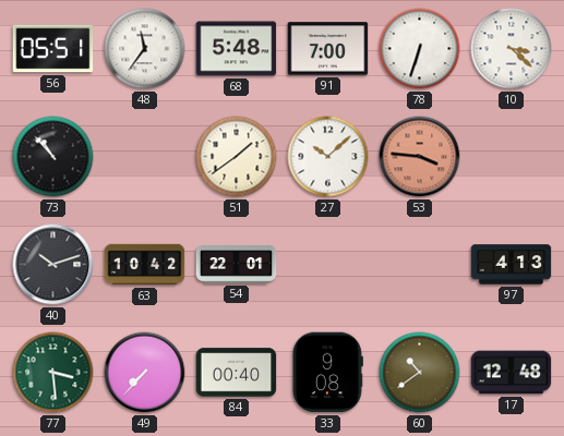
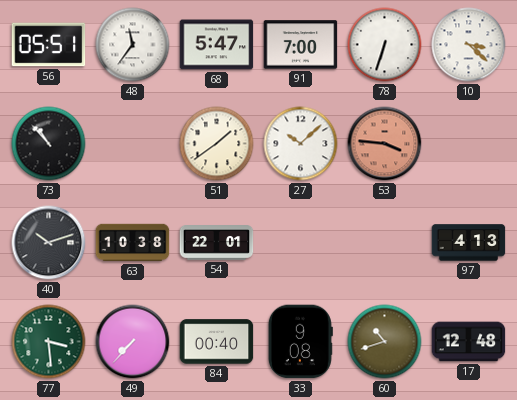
68: 5:48 -> 5:47
63: 10:42 -> 10:38
60: 10:39 -> 10:42
